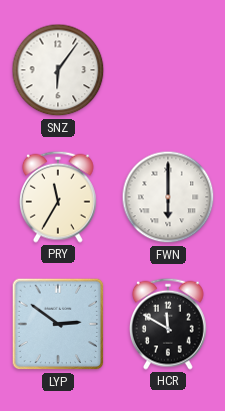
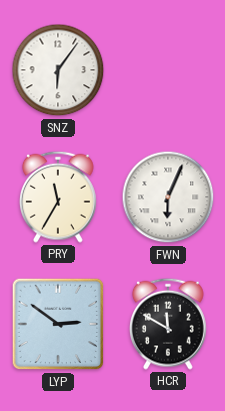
FWN: 6:00 -> 6:04
